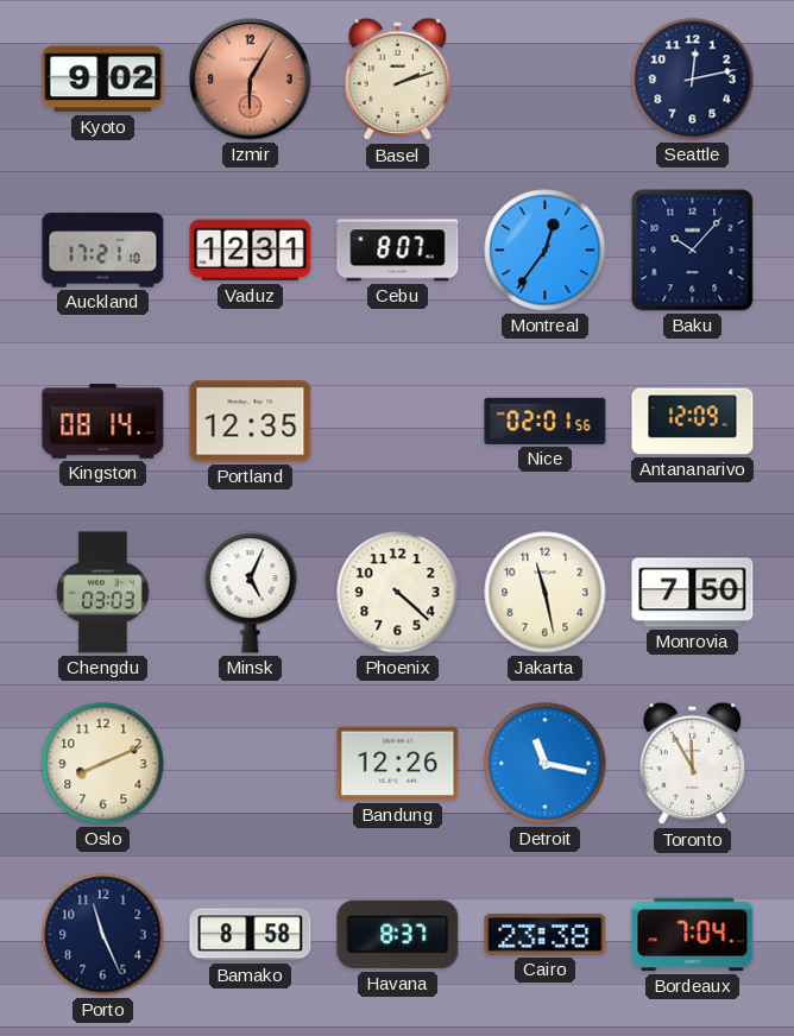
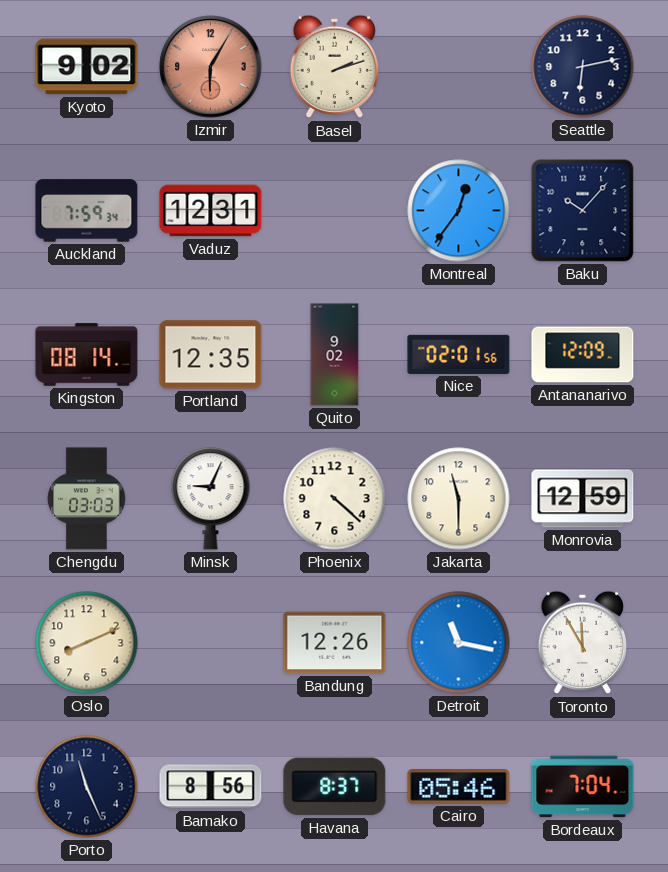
Seattle: 12:13 -> 6:13
Auckland: 17:21 -> 7:59
Cebu: 8:07 -> none
Quito: none -> 9:02
Minsk: 5:04 -> 9:04
Jakarta: 11:28 -> 11:30
Monrovia: 7:50 -> 12:59
Bamako: 8:58 -> 8:56
Cairo: 23:38 -> 05:46
